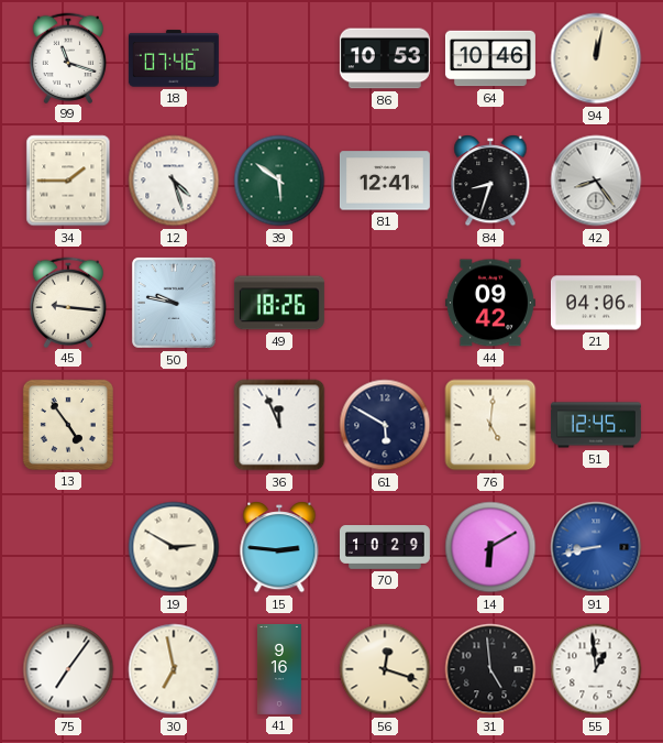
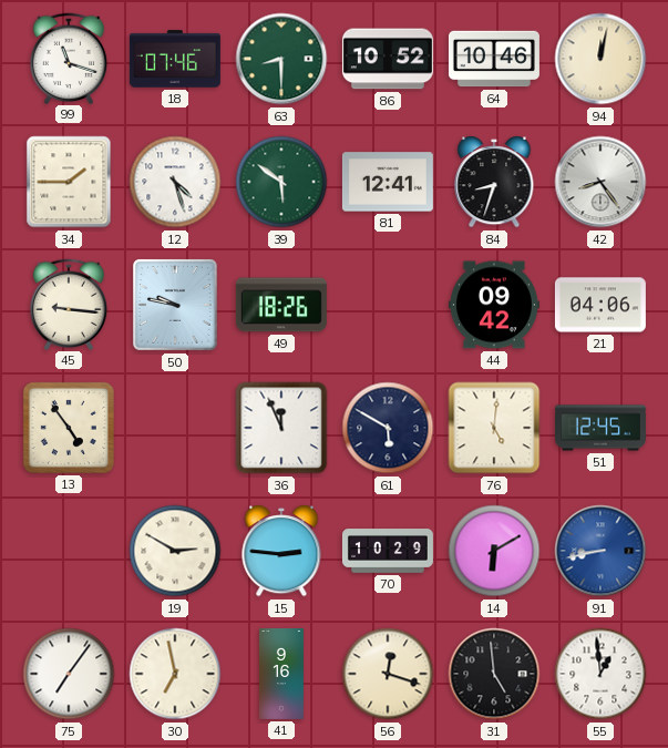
63: none -> 8:30
86: 10:53 -> 10:52
